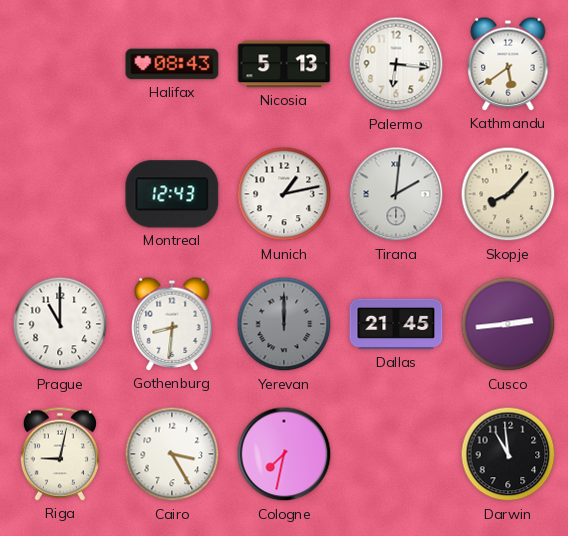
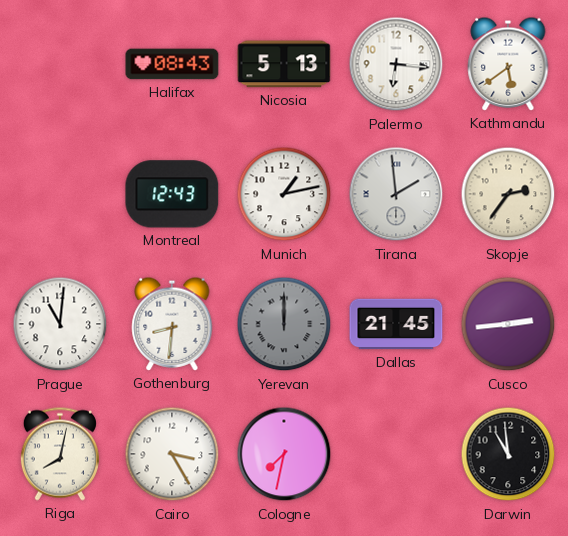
Tirana: 2:01 -> 1:59
Skopje: 8:07 -> 2:36
Prague: 11:00 -> 11:01
Riga: 9:02 -> 8:02
